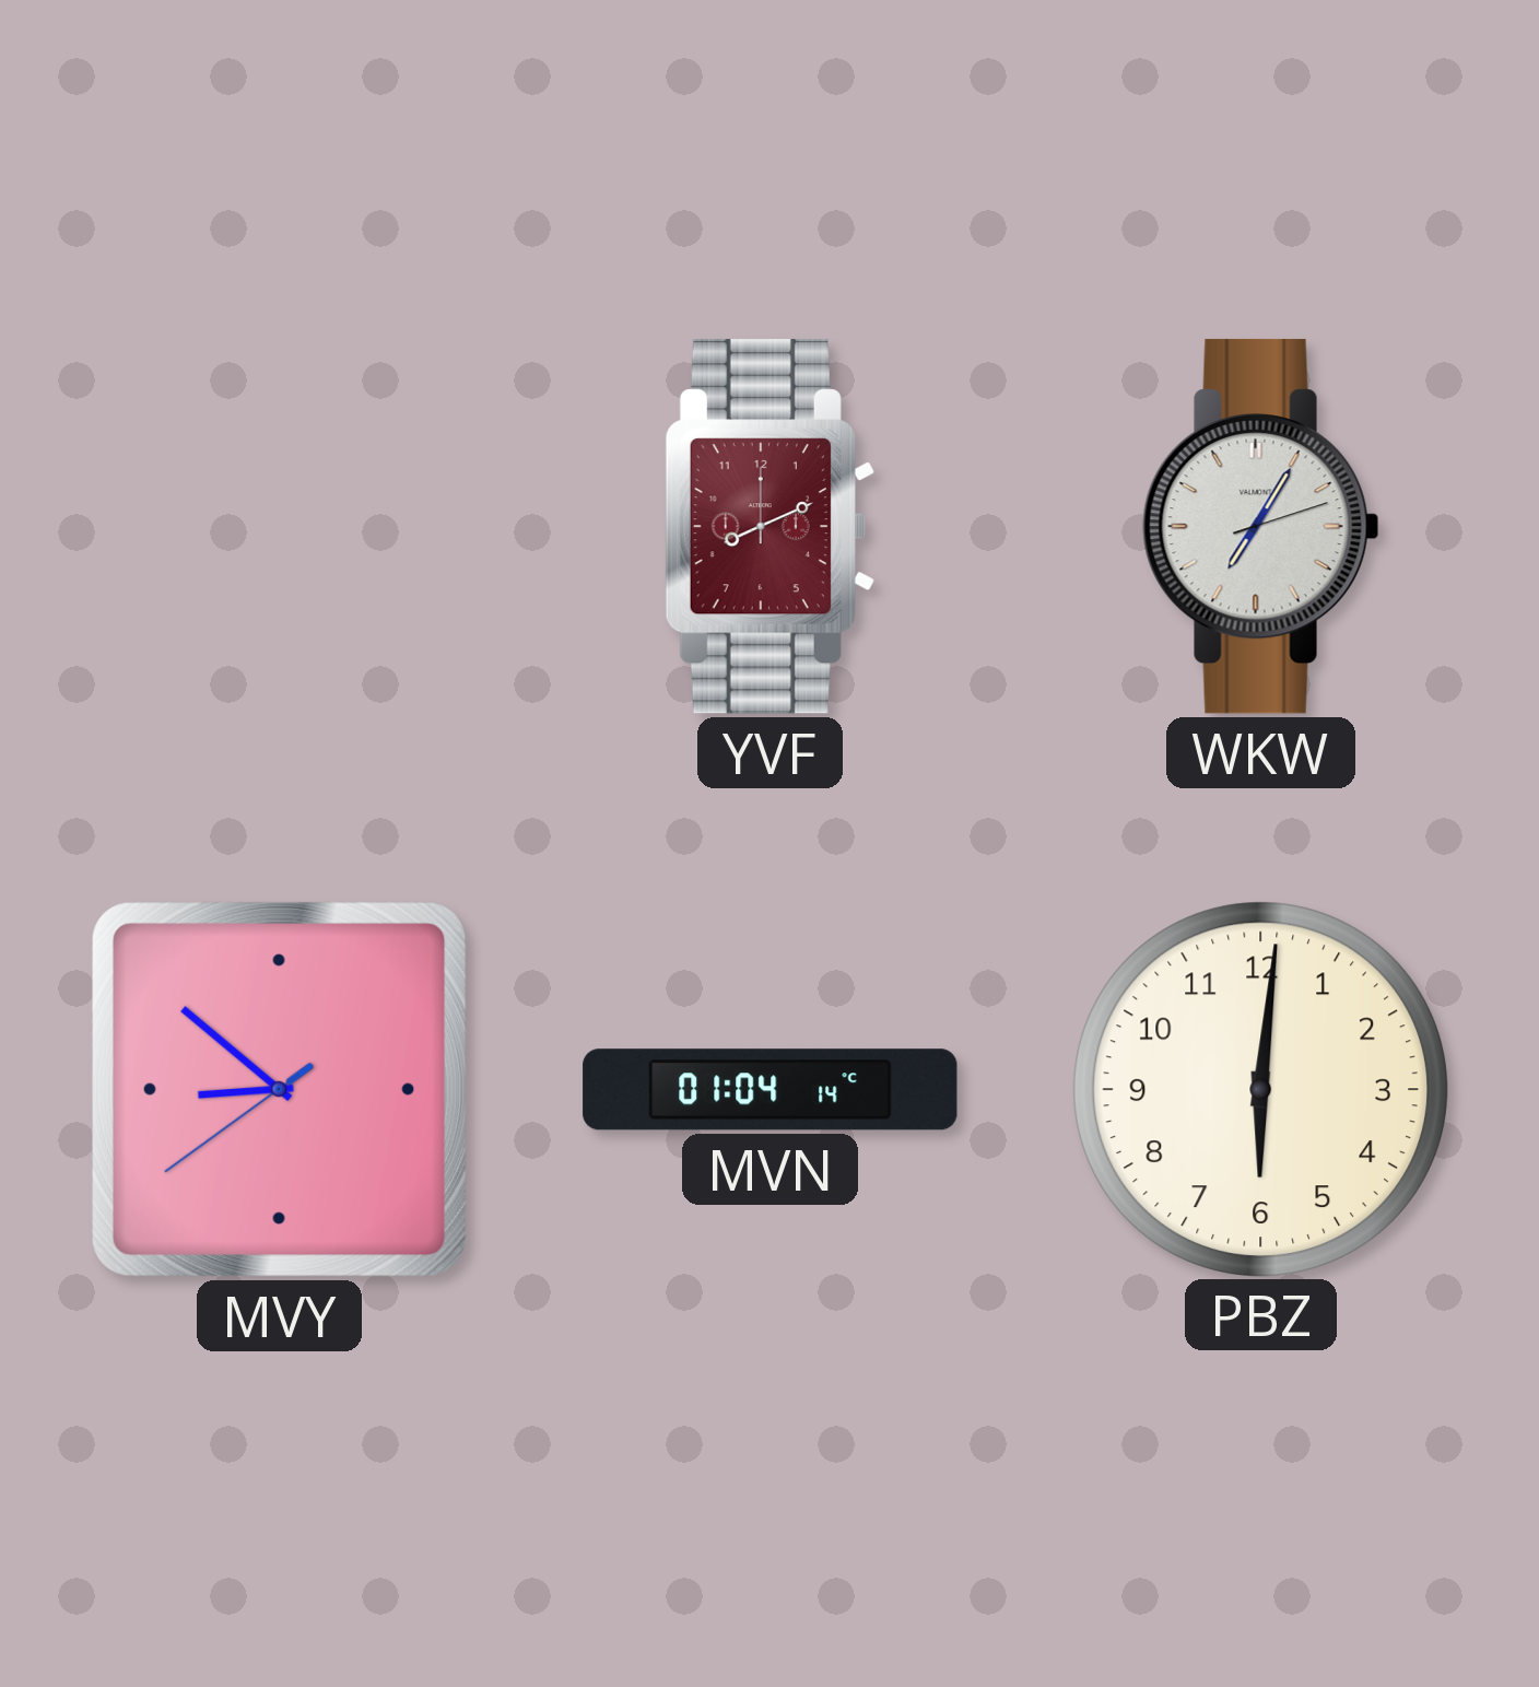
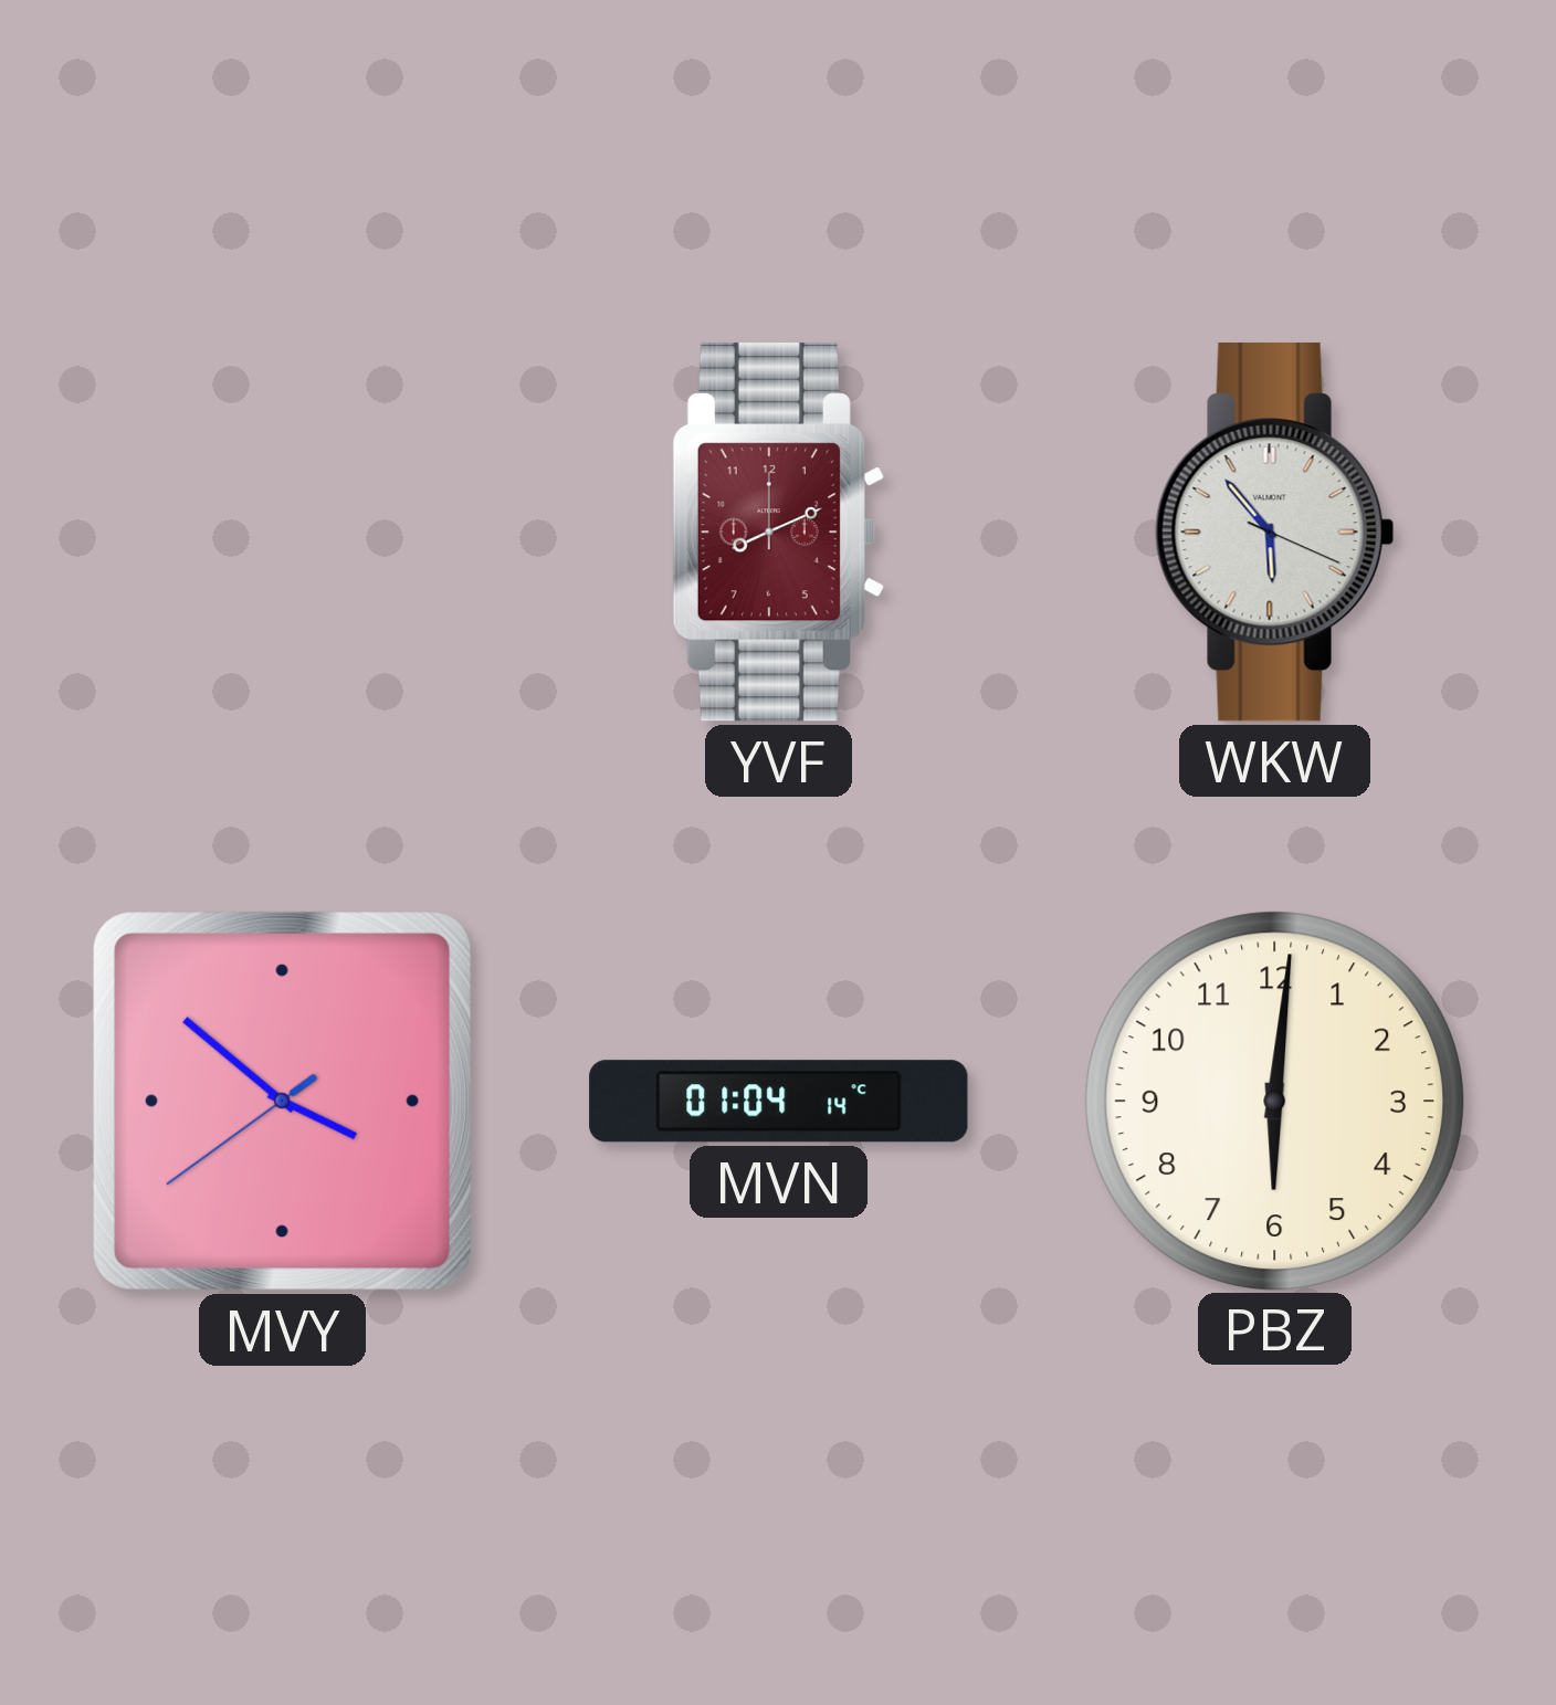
WKW: 7:05 -> 5:53
MVY: 8:51 -> 3:51
